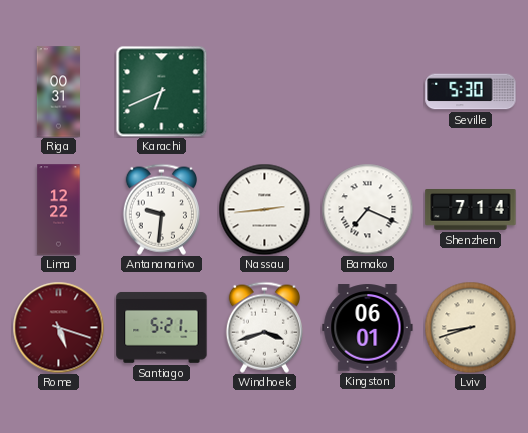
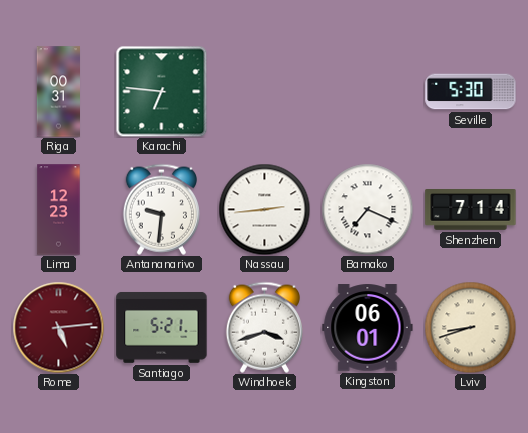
Karachi: 6:41 -> 6:46
Lima: 12:22 -> 12:23
Rome: 5:18 -> 5:14
